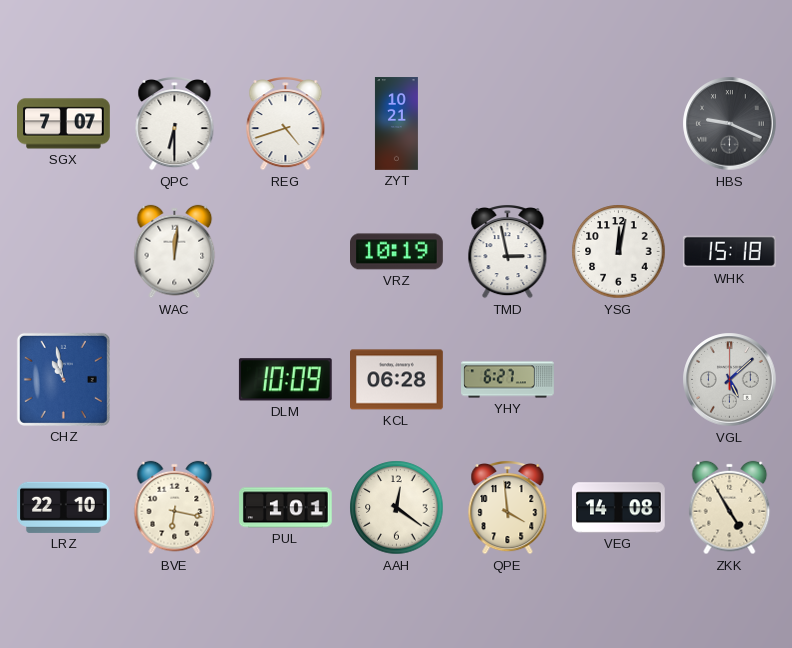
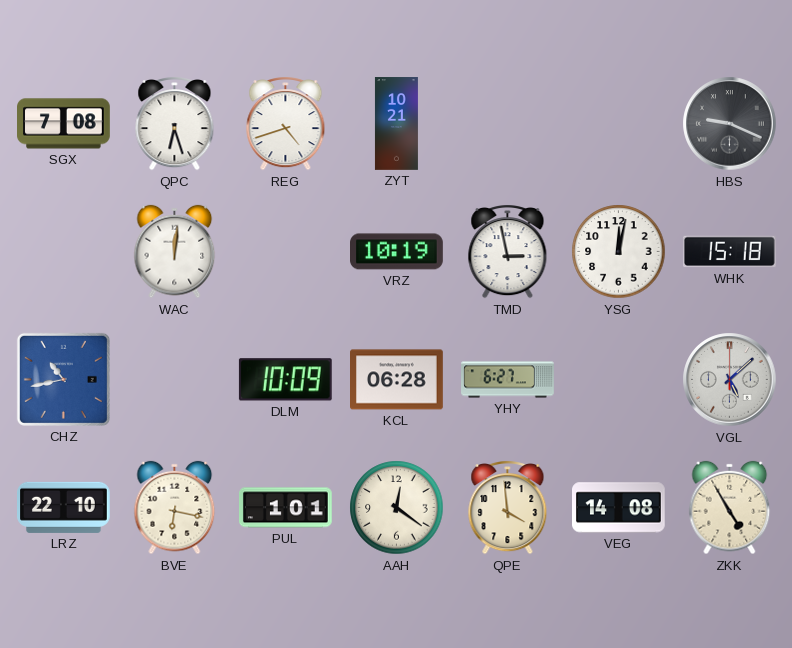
SGX: 7:07 -> 7:08
QPC: 6:30 -> 6:27
CHZ: 10:58 -> 10:43
